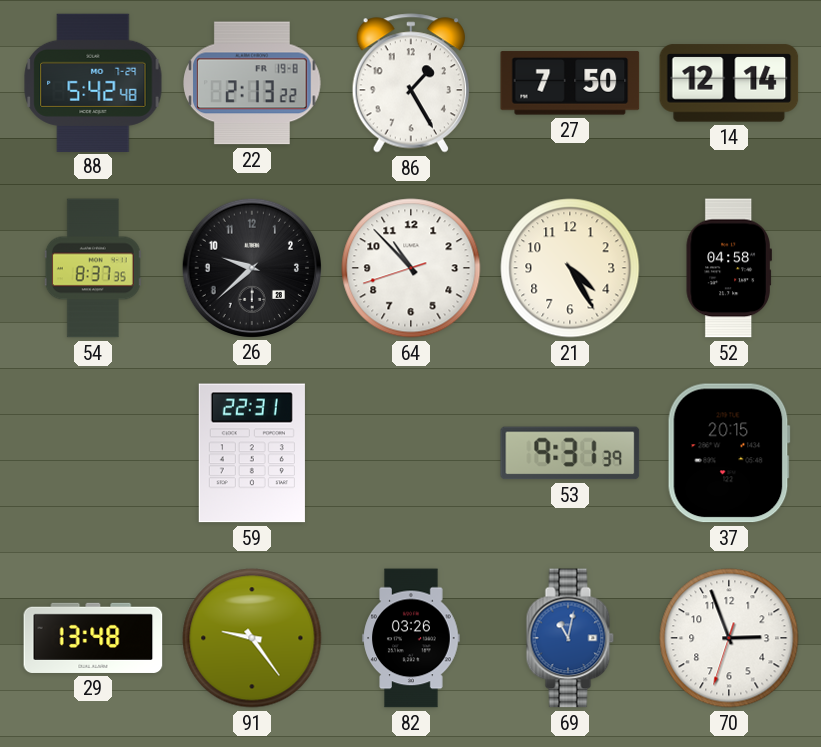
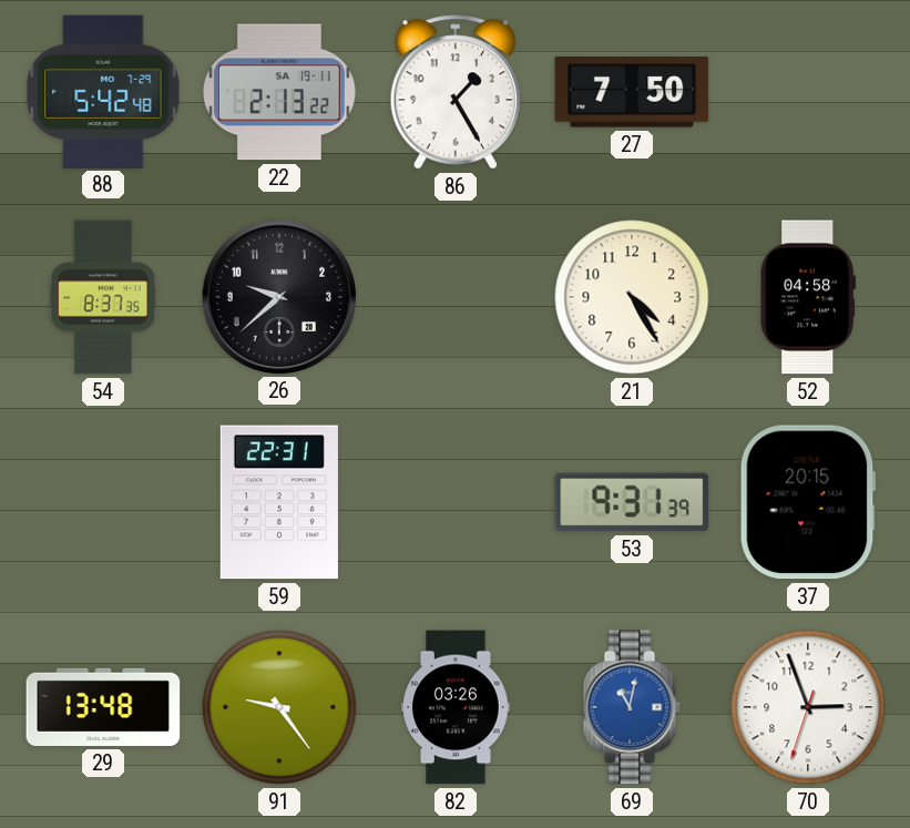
22 date: FR 19-8 -> SA 19-11
14: 12:14 -> none
64: 10:52 -> none
